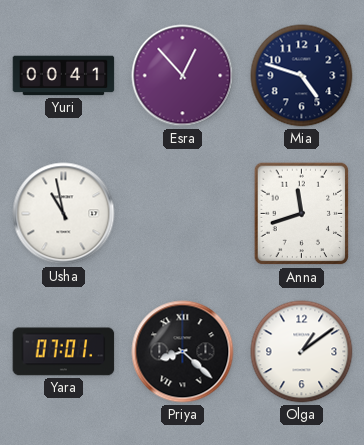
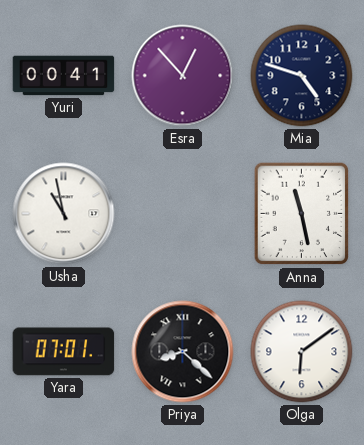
Anna: 11:42 -> 11:28
Olga: 1:09 -> 6:09
